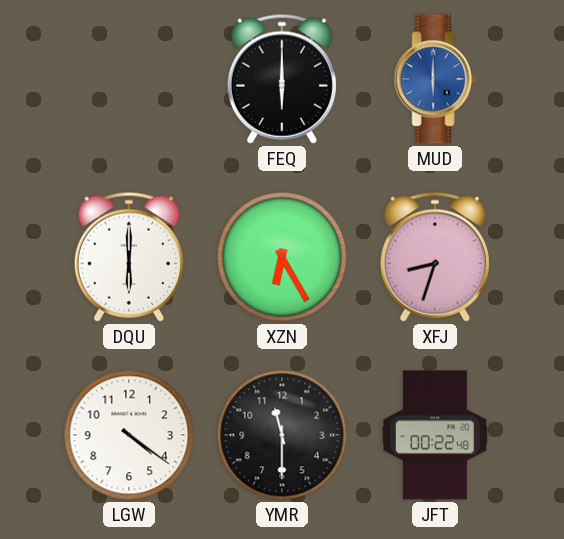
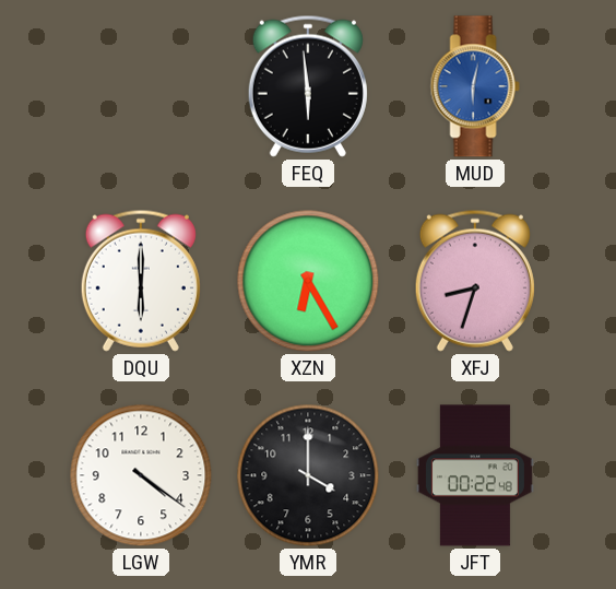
FEQ: 6:00 -> 5:59
MUD: 6:00 -> 6:02
YMR: 11:30 -> 4:00
